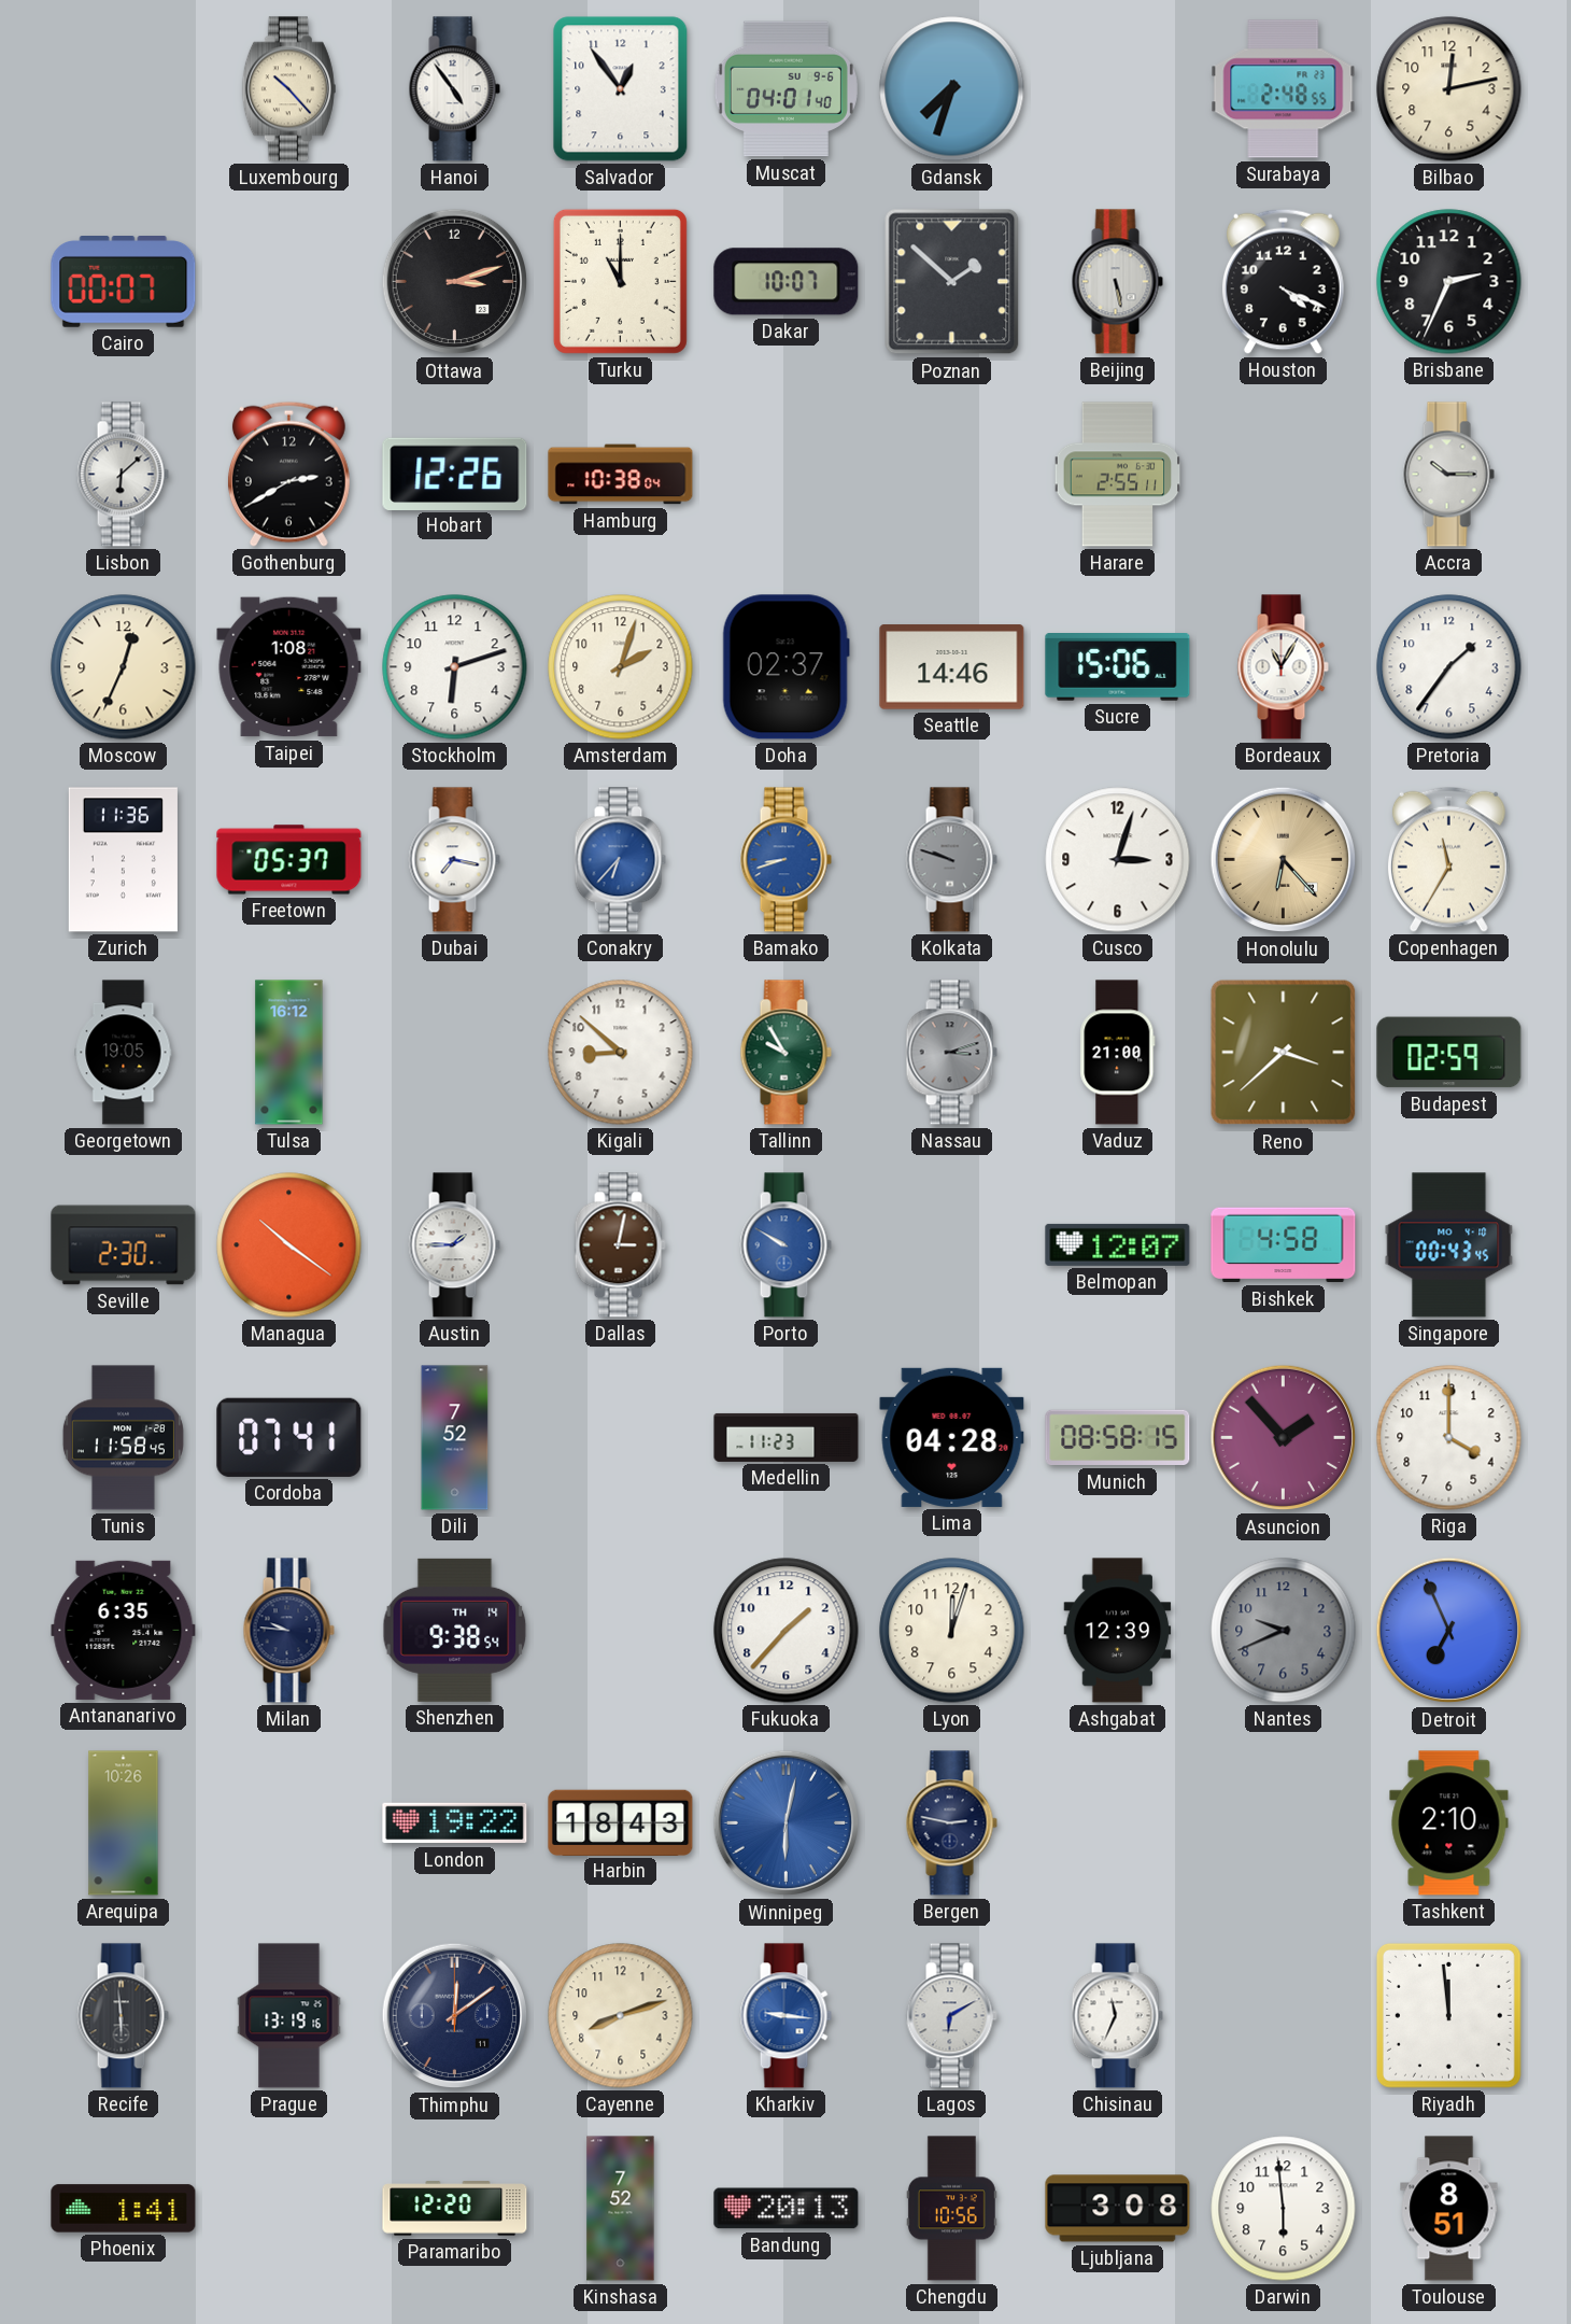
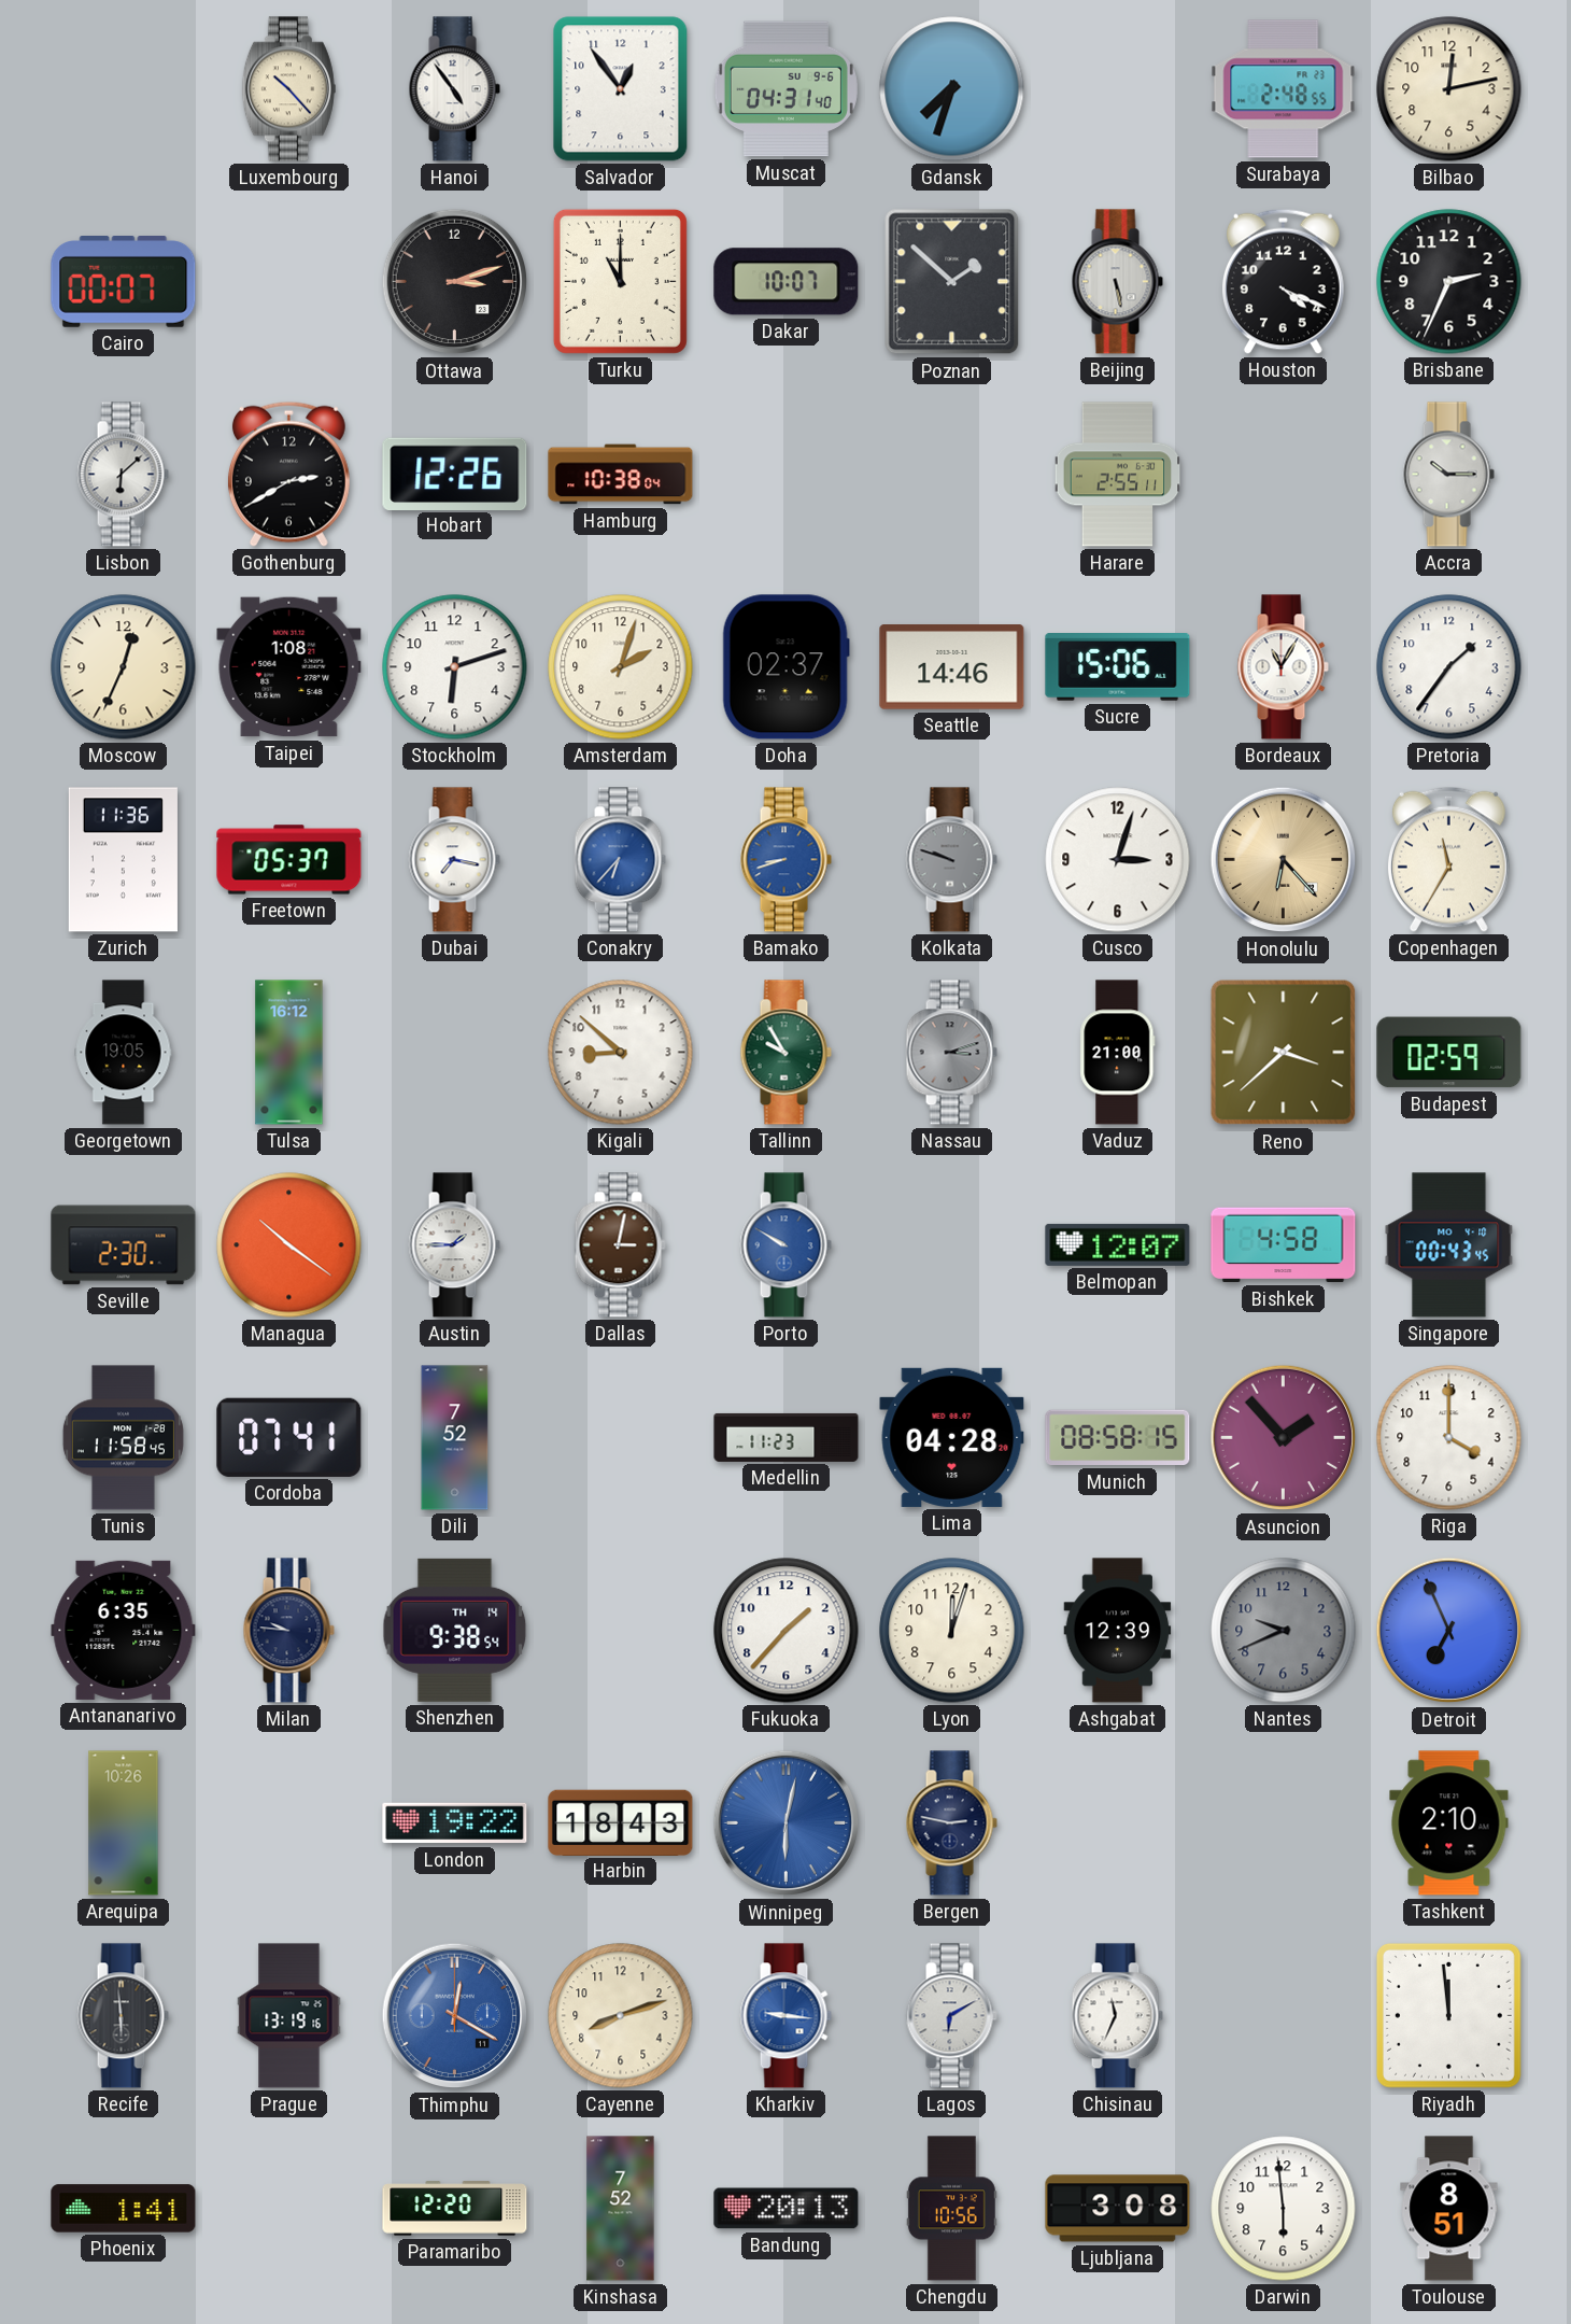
Muscat: 04:01 -> 04:31
Thimphu: 12:09 -> 12:20
Thimphu dial: navy -> blue
